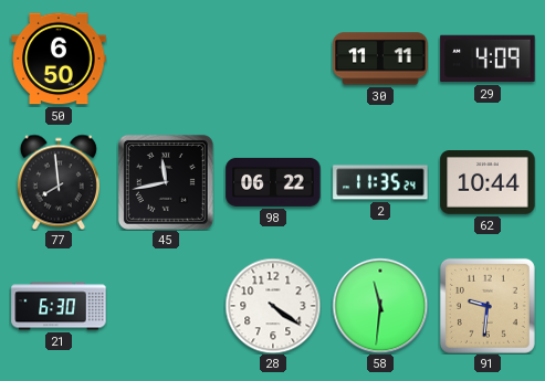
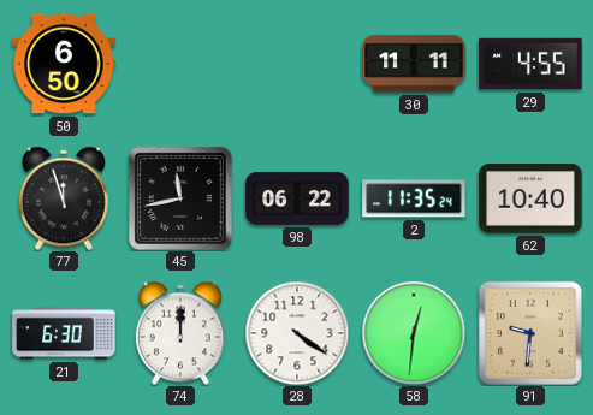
29: 4:09 -> 4:55
77: 7:59 -> 11:57
62: 10:44 -> 10:40
74: none -> 12:00
58: 11:31 -> 12:31
